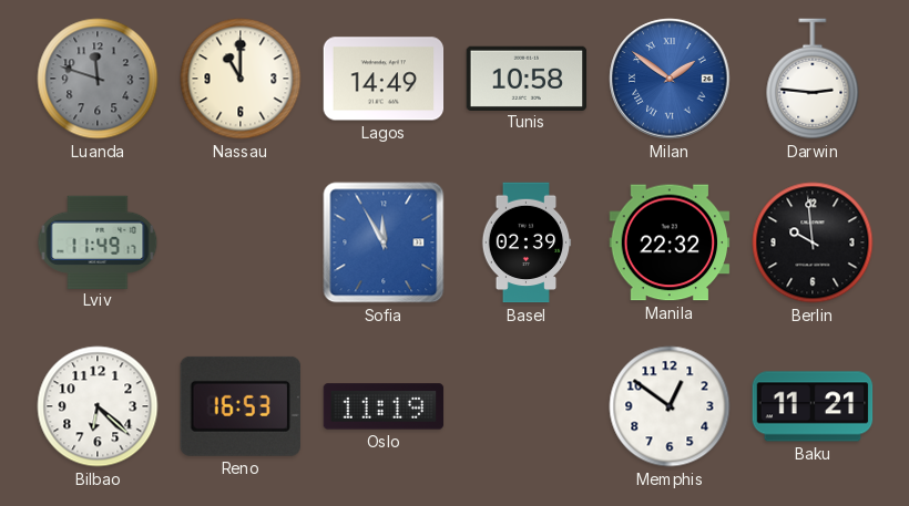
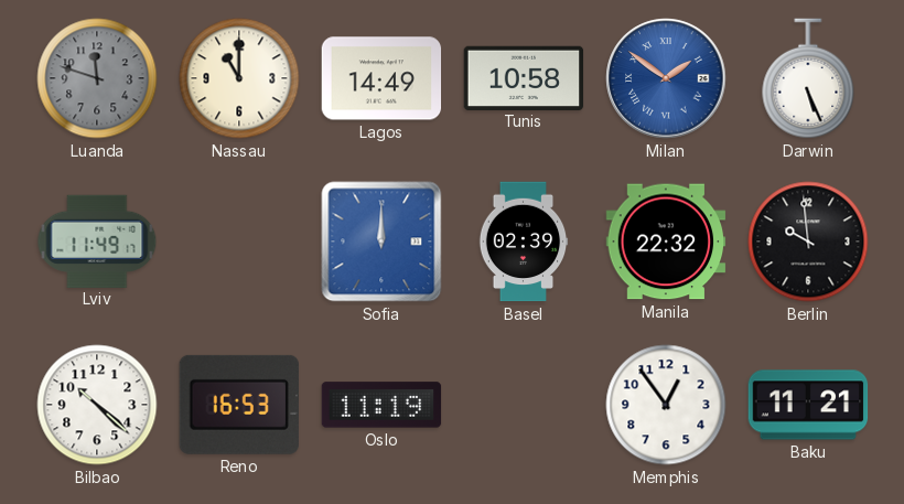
Darwin: 2:46 -> 5:26
Sofia: 11:55 -> 12:00
Bilbao: 6:22 -> 10:22
Memphis: 12:51 -> 12:54
